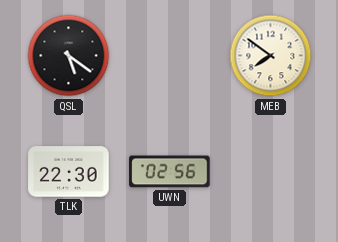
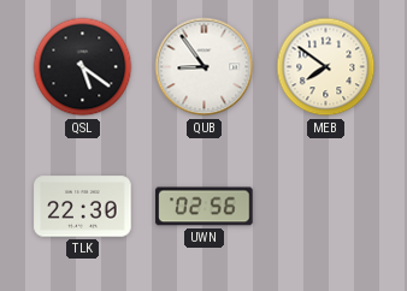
QUB: none -> 8:54
